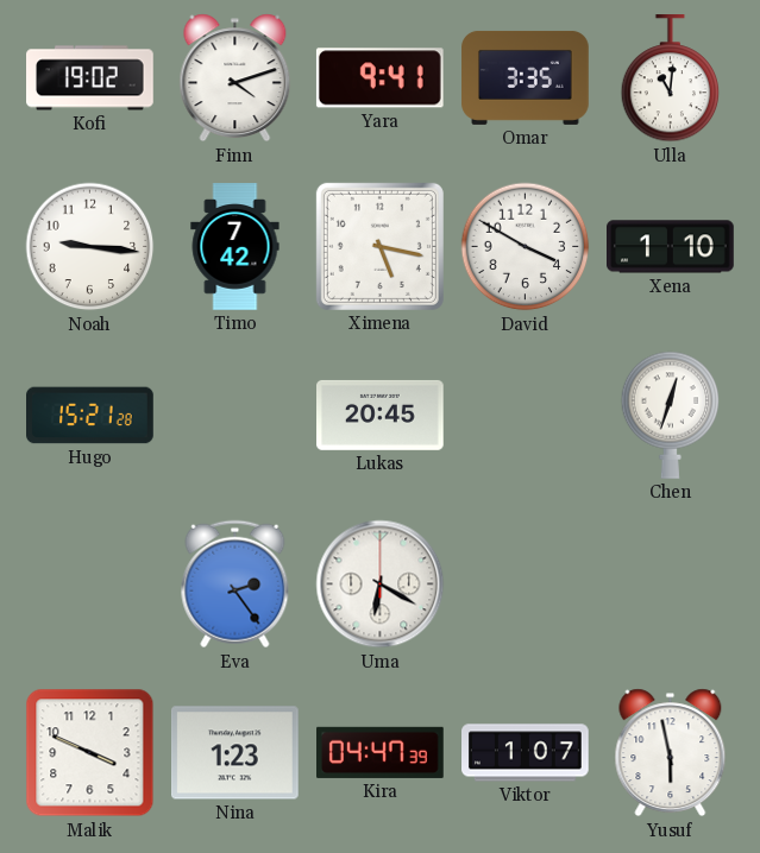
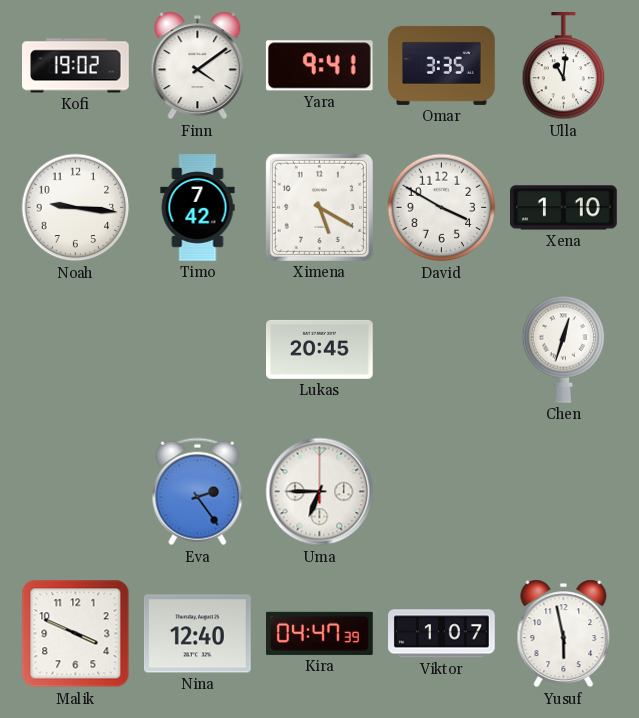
Finn: 4:12 -> 4:09
Ximena: 5:17 -> 5:20
Hugo: 15:21 -> none
Uma: 6:20 -> 6:45
Nina: 1:23 -> 12:40
